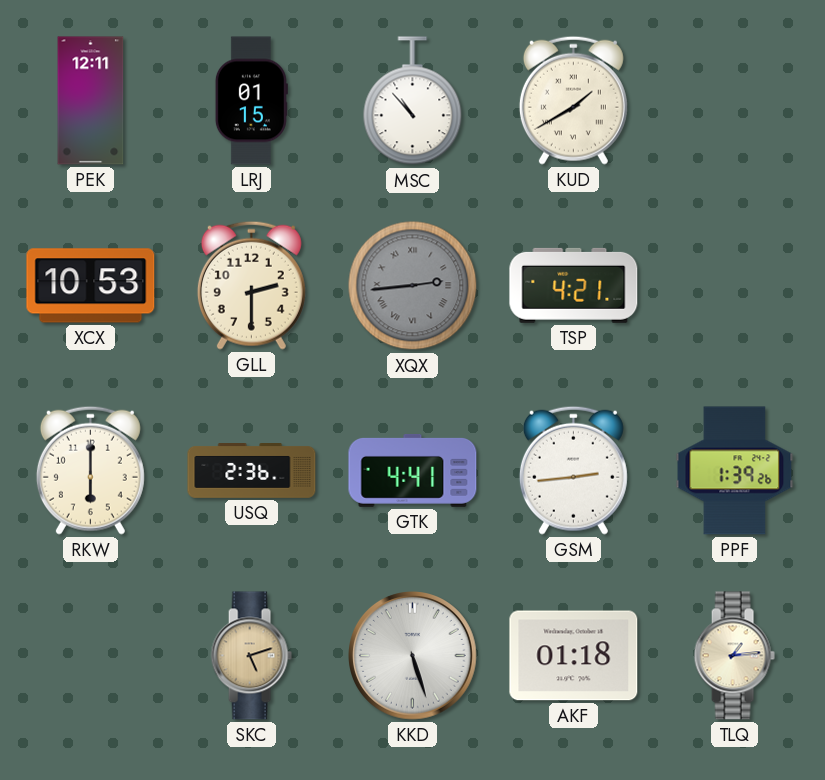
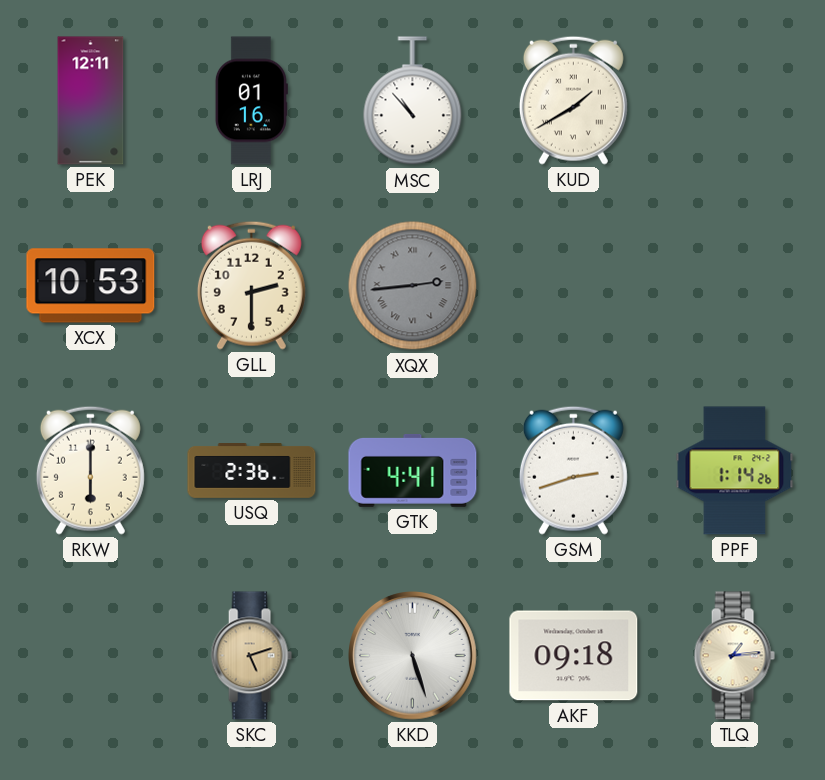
LRJ: 01:15 -> 01:16
TSP: 4:21 -> none
GSM: 2:44 -> 2:42
PPF: 1:39 -> 1:14
AKF: 01:18 -> 09:18
